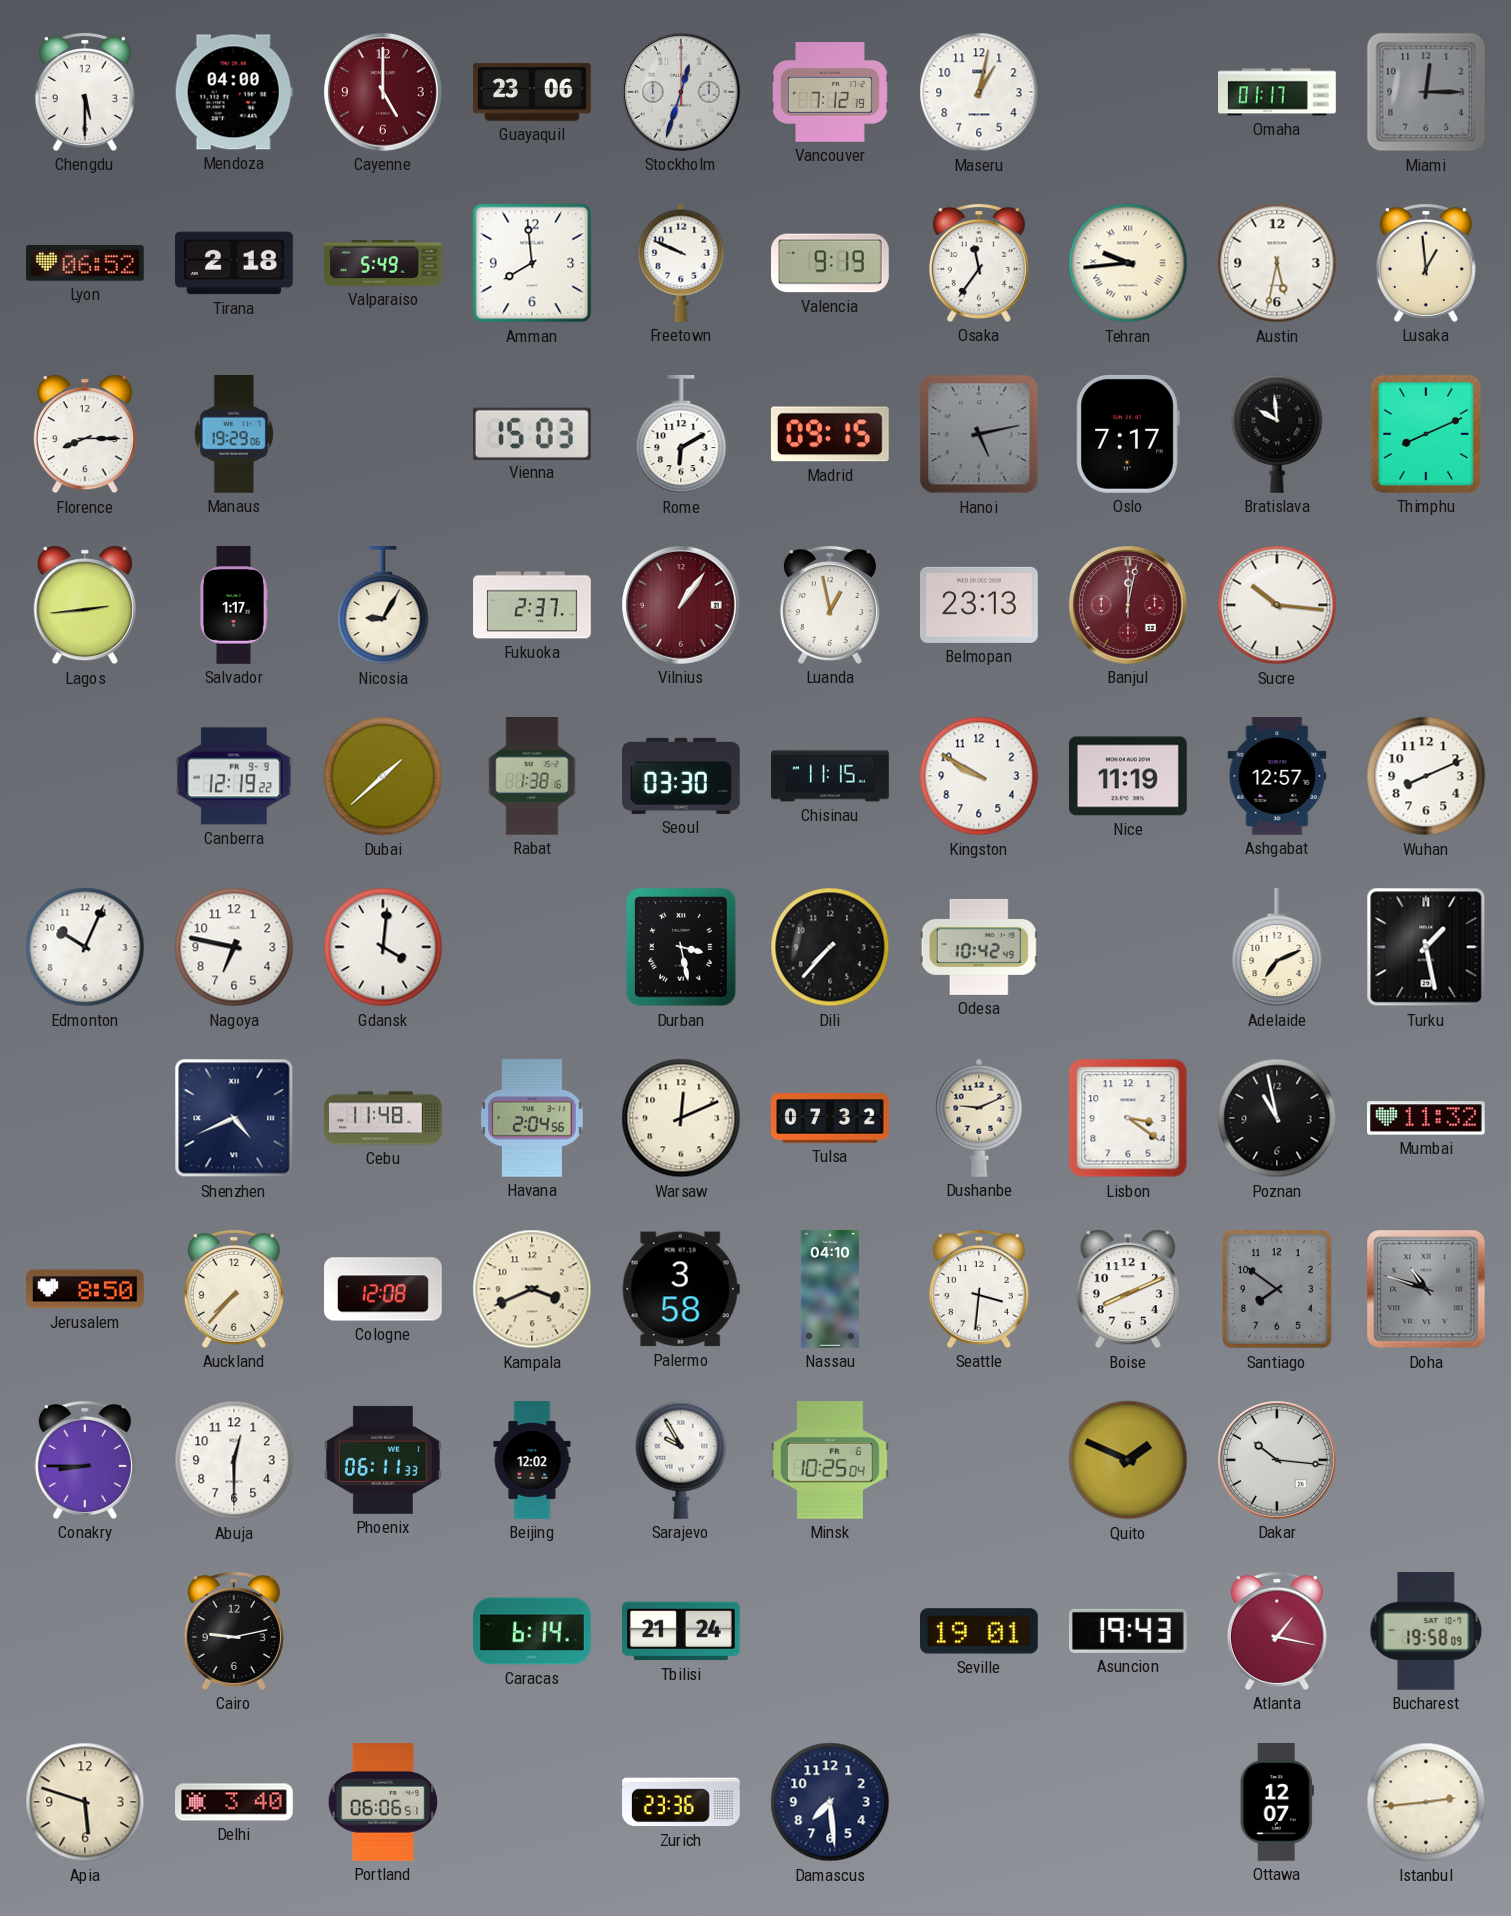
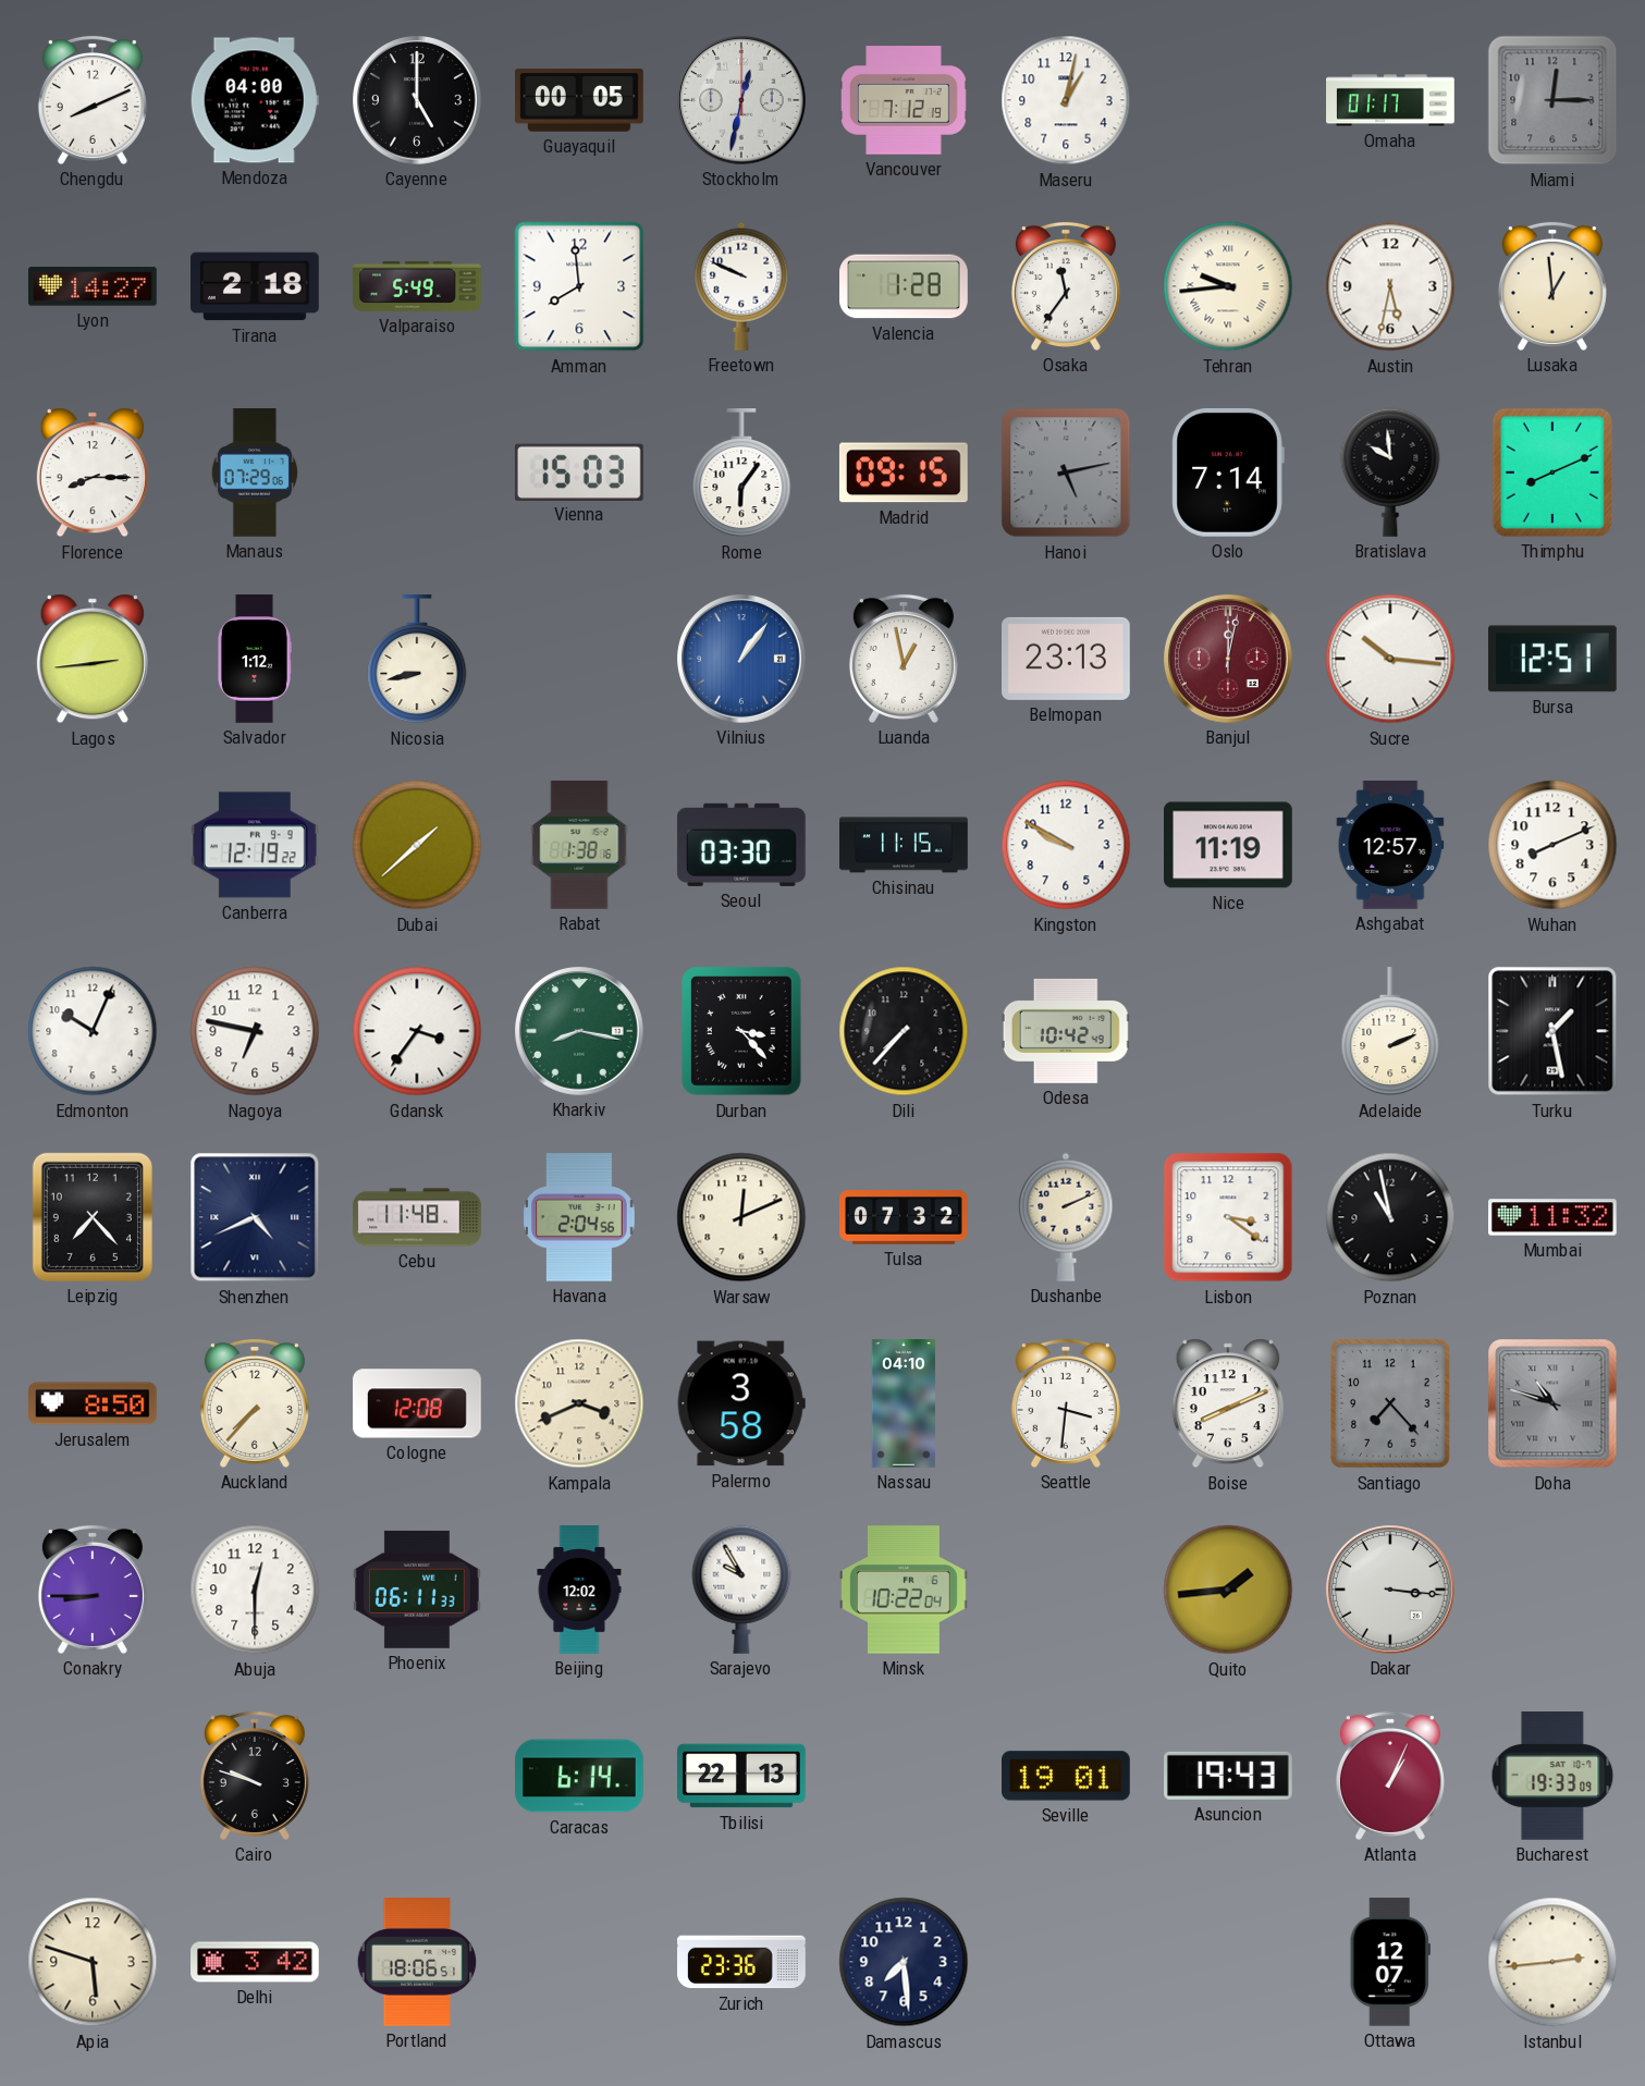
Chengdu: 5:30 -> 8:11
Cayenne dial: burgundy -> black
Guayaquil: 23:06 -> 00:05
Stockholm: 12:33 -> 12:32
Lyon: 06:52 -> 14:27
Valencia: 9:19 -> 1:28
Manaus: 19:29 -> 07:29
Rome: 6:10 -> 6:06
Oslo: 7:17 -> 7:14
Salvador: 1:17 -> 1:12
Nicosia: 9:05 -> 8:43
Fukuoka: 2:37 -> none
Vilnius dial: burgundy -> blue
Bursa: none -> 12:51
Gdansk: 4:01 -> 3:36
Kharkiv: none -> 8:17
Durban: 3:28 -> 3:23
Adelaide: 7:11 -> 2:11
Leipzig: none -> 7:23
Dushanbe: 9:11 -> 2:11
Santiago: 7:51 -> 7:23
Minsk: 10:25 -> 10:22
Quito: 1:49 -> 1:44
Dakar: 10:16 -> 3:16
Cairo: 9:13 -> 9:48
Tbilisi: 21:24 -> 22:13
Atlanta: 1:17 -> 1:04
Bucharest: 19:58 -> 19:33
Delhi: 3:40 -> 3:42
Portland: 06:06 -> 18:06
